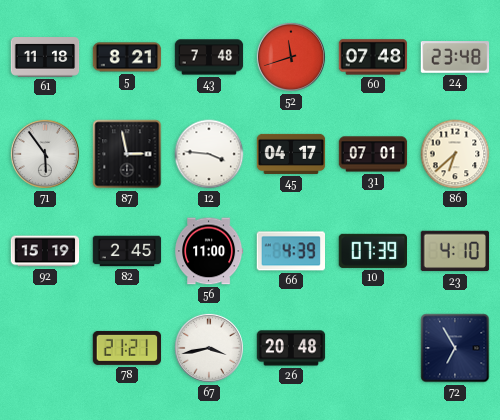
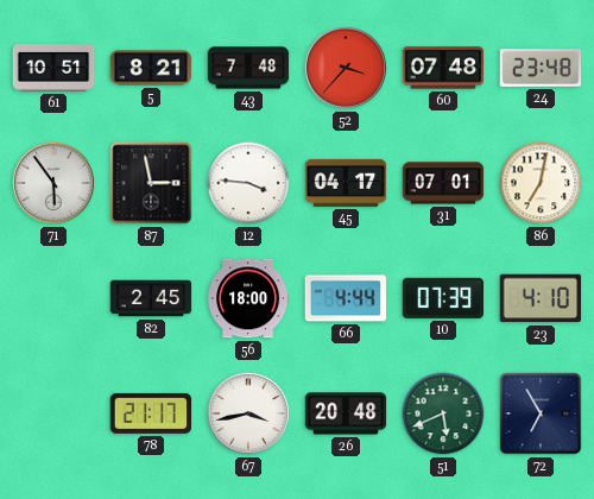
61: 11:18 -> 10:51
52: 11:42 -> 3:37
86: 6:38 -> 7:02
92: 15:19 -> none
56: 11:00 -> 18:00
66: 4:39 -> 4:44
78: 21:21 -> 21:17
51: none -> 5:41
